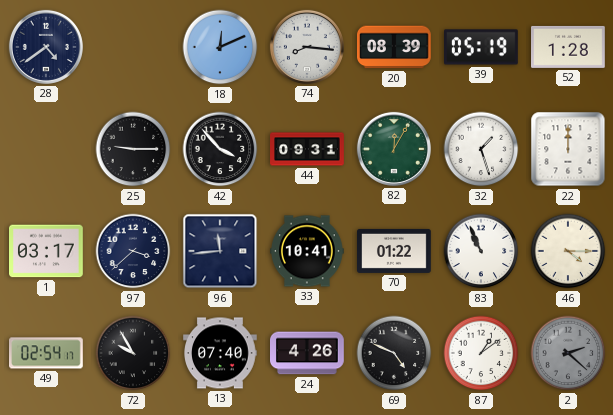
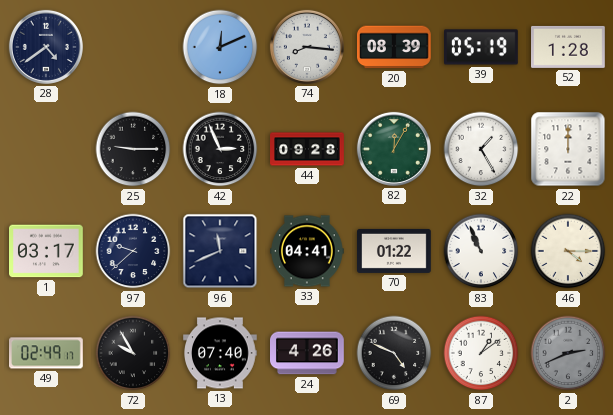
42: 3:53 -> 2:56
44: 09:31 -> 09:28
32: 1:27 -> 1:25
97: 3:38 -> 9:38
96: 11:44 -> 11:41
33: 10:41 -> 04:41
49: 02:54 -> 02:49
2: 2:22 -> 2:41
